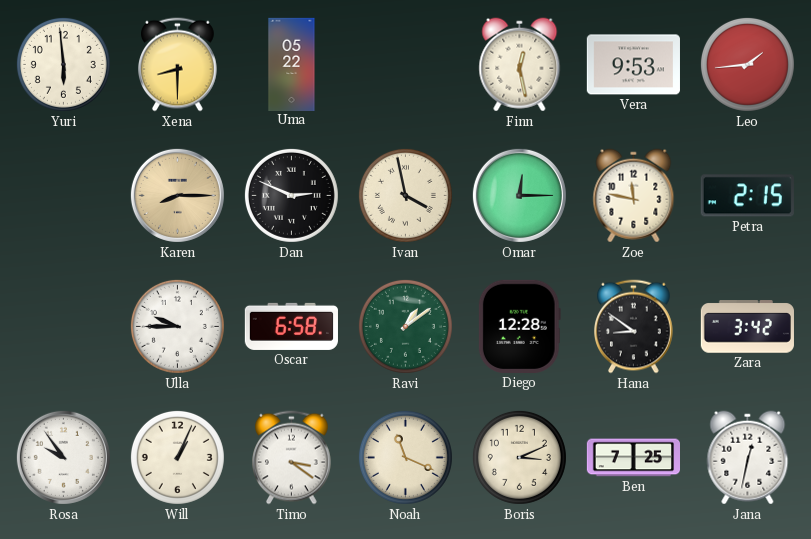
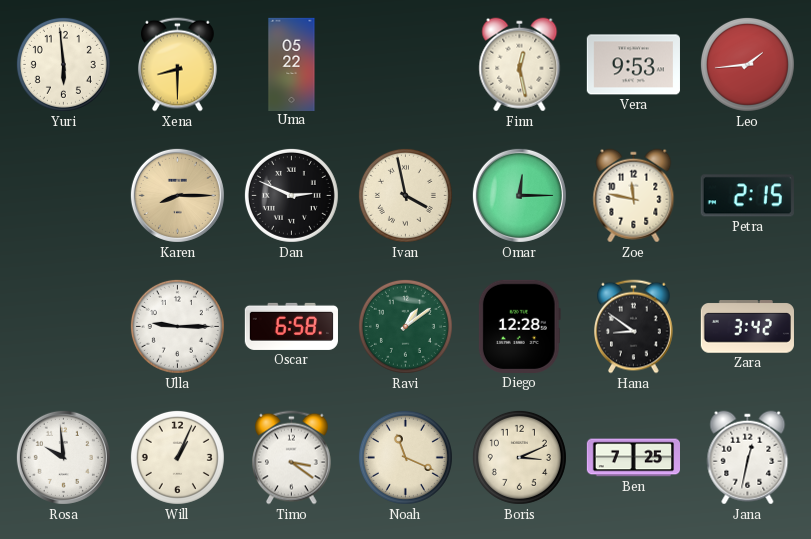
Ulla: 9:45 -> 9:15
Rosa: 9:54 -> 9:59
